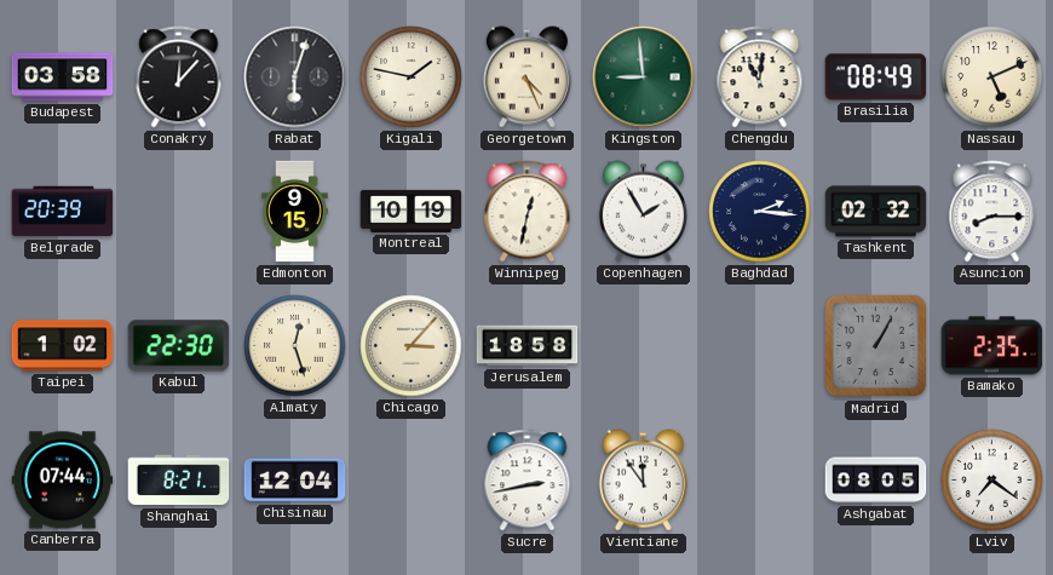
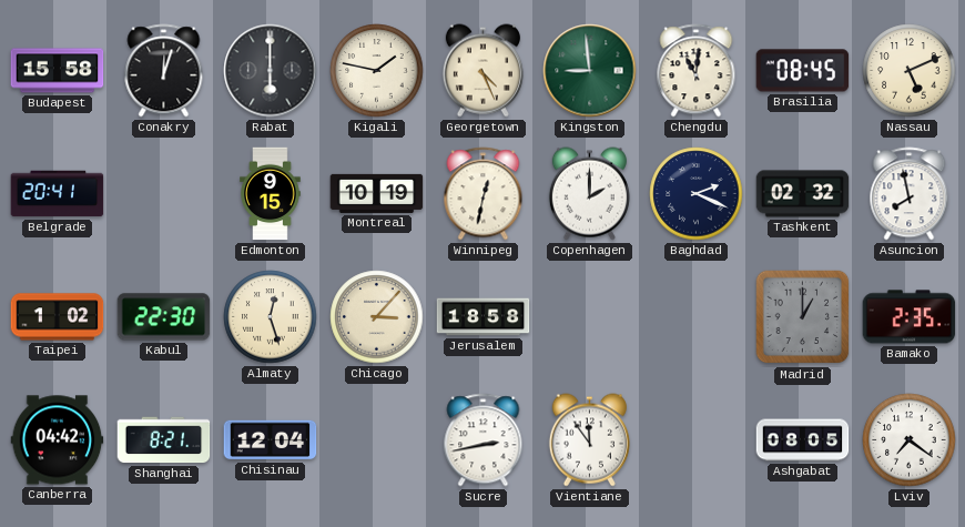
Budapest: 03:58 -> 15:58
Conakry: 12:07 -> 12:03
Rabat: 6:03 -> 6:00
Brasilia: 08:49 -> 08:45
Belgrade: 20:39 -> 20:41
Copenhagen: 1:55 -> 2:00
Baghdad: 2:16 -> 2:19
Asuncion: 8:15 -> 7:58
Madrid: 1:05 -> 1:00
Canberra: 07:44 -> 04:42
